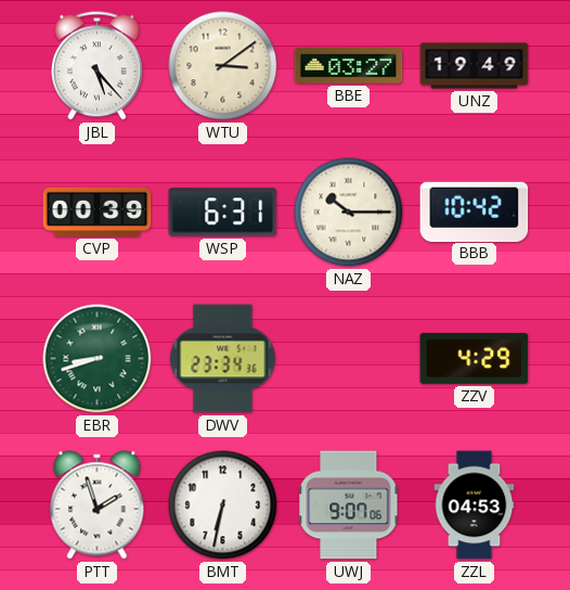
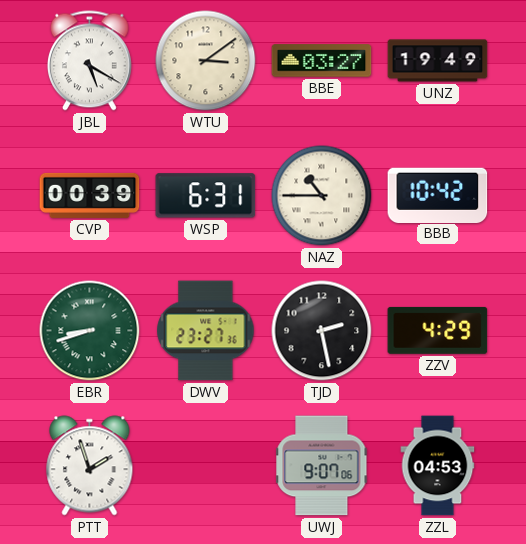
JBL: 5:23 -> 5:20
NAZ: 10:15 -> 10:45
DWV: 23:34 -> 23:27
TJD: none -> 2:28
BMT: 6:32 -> none
